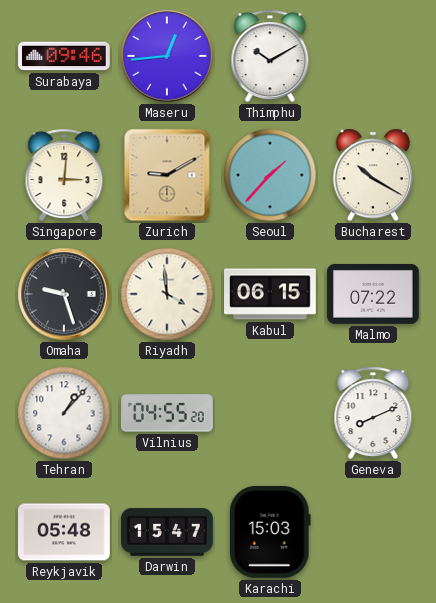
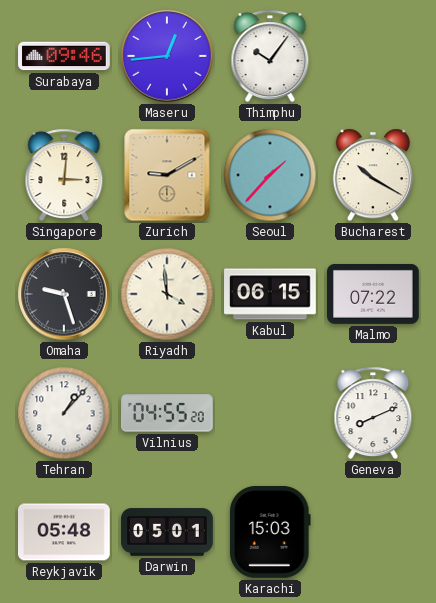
Thimphu: 10:10 -> 10:06
Darwin: 15:47 -> 05:01
